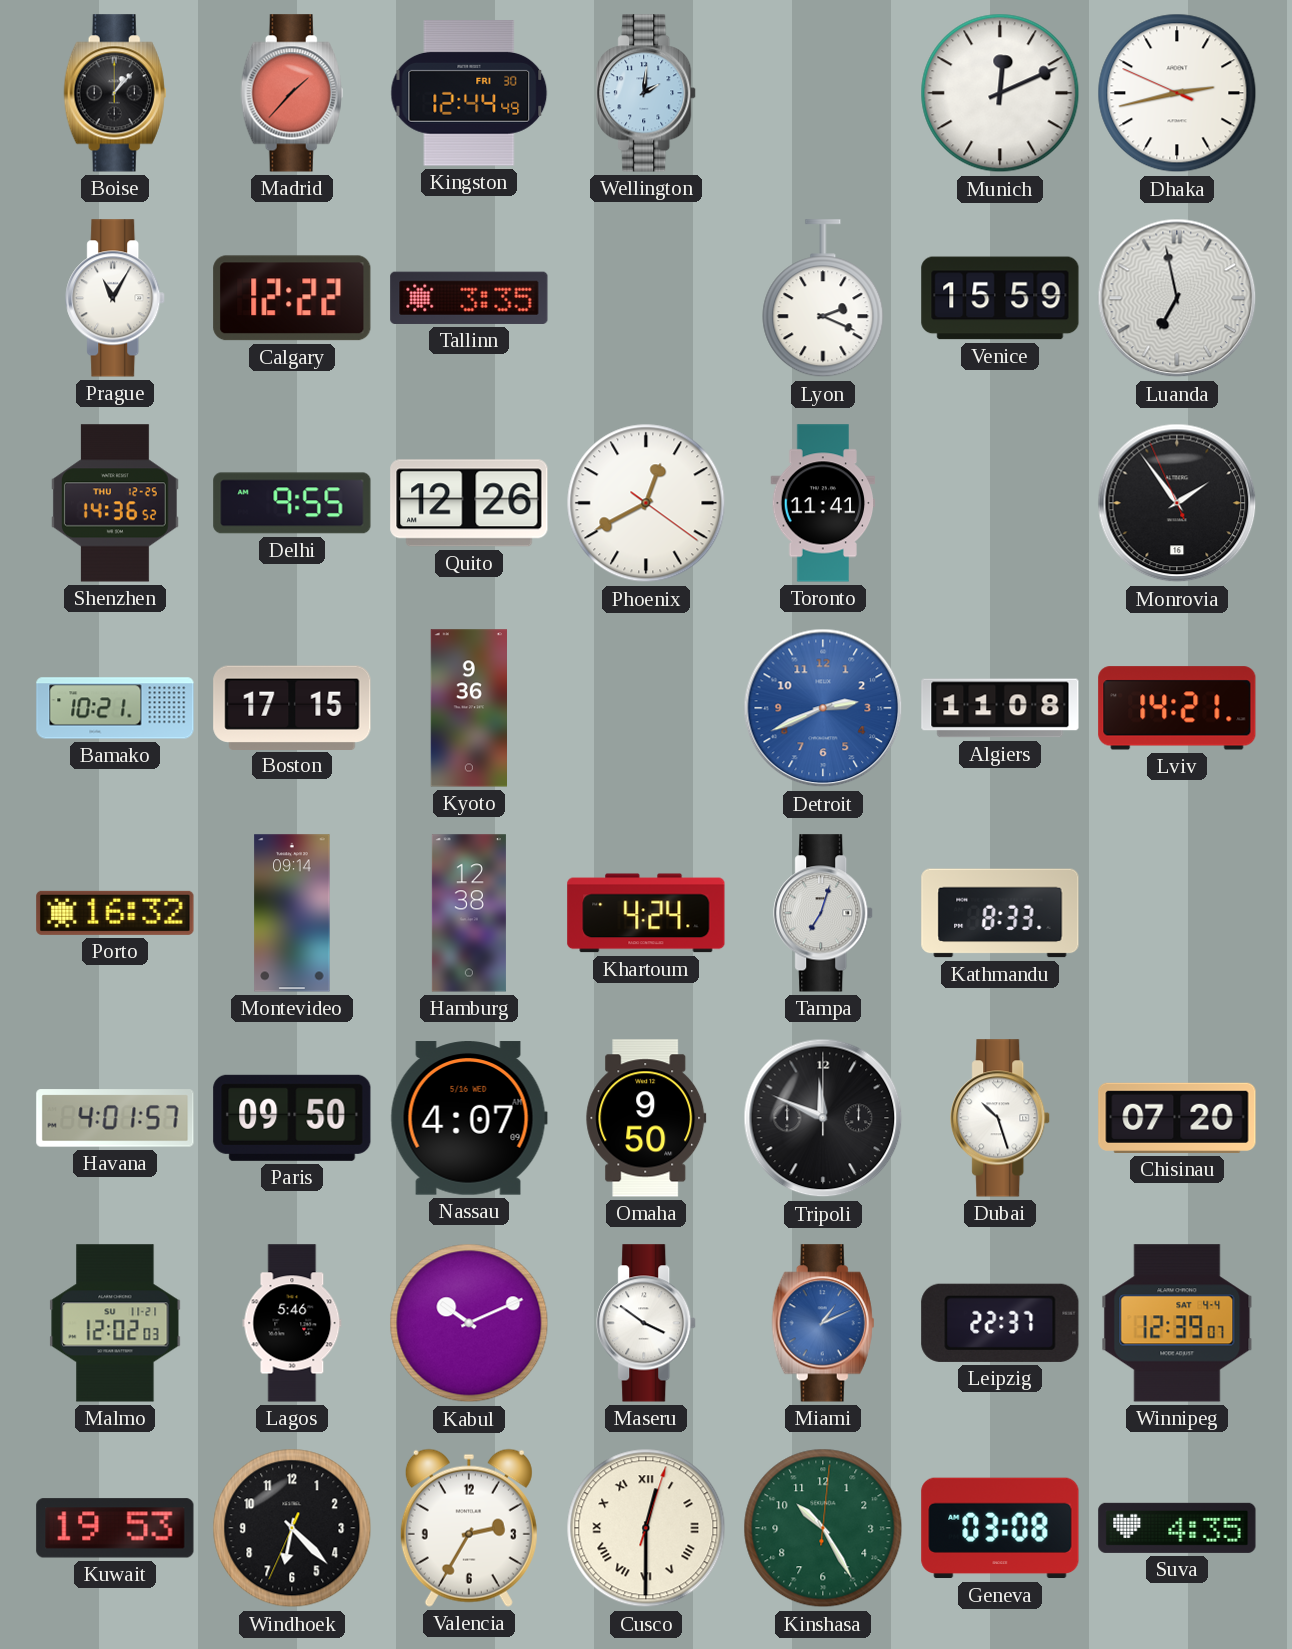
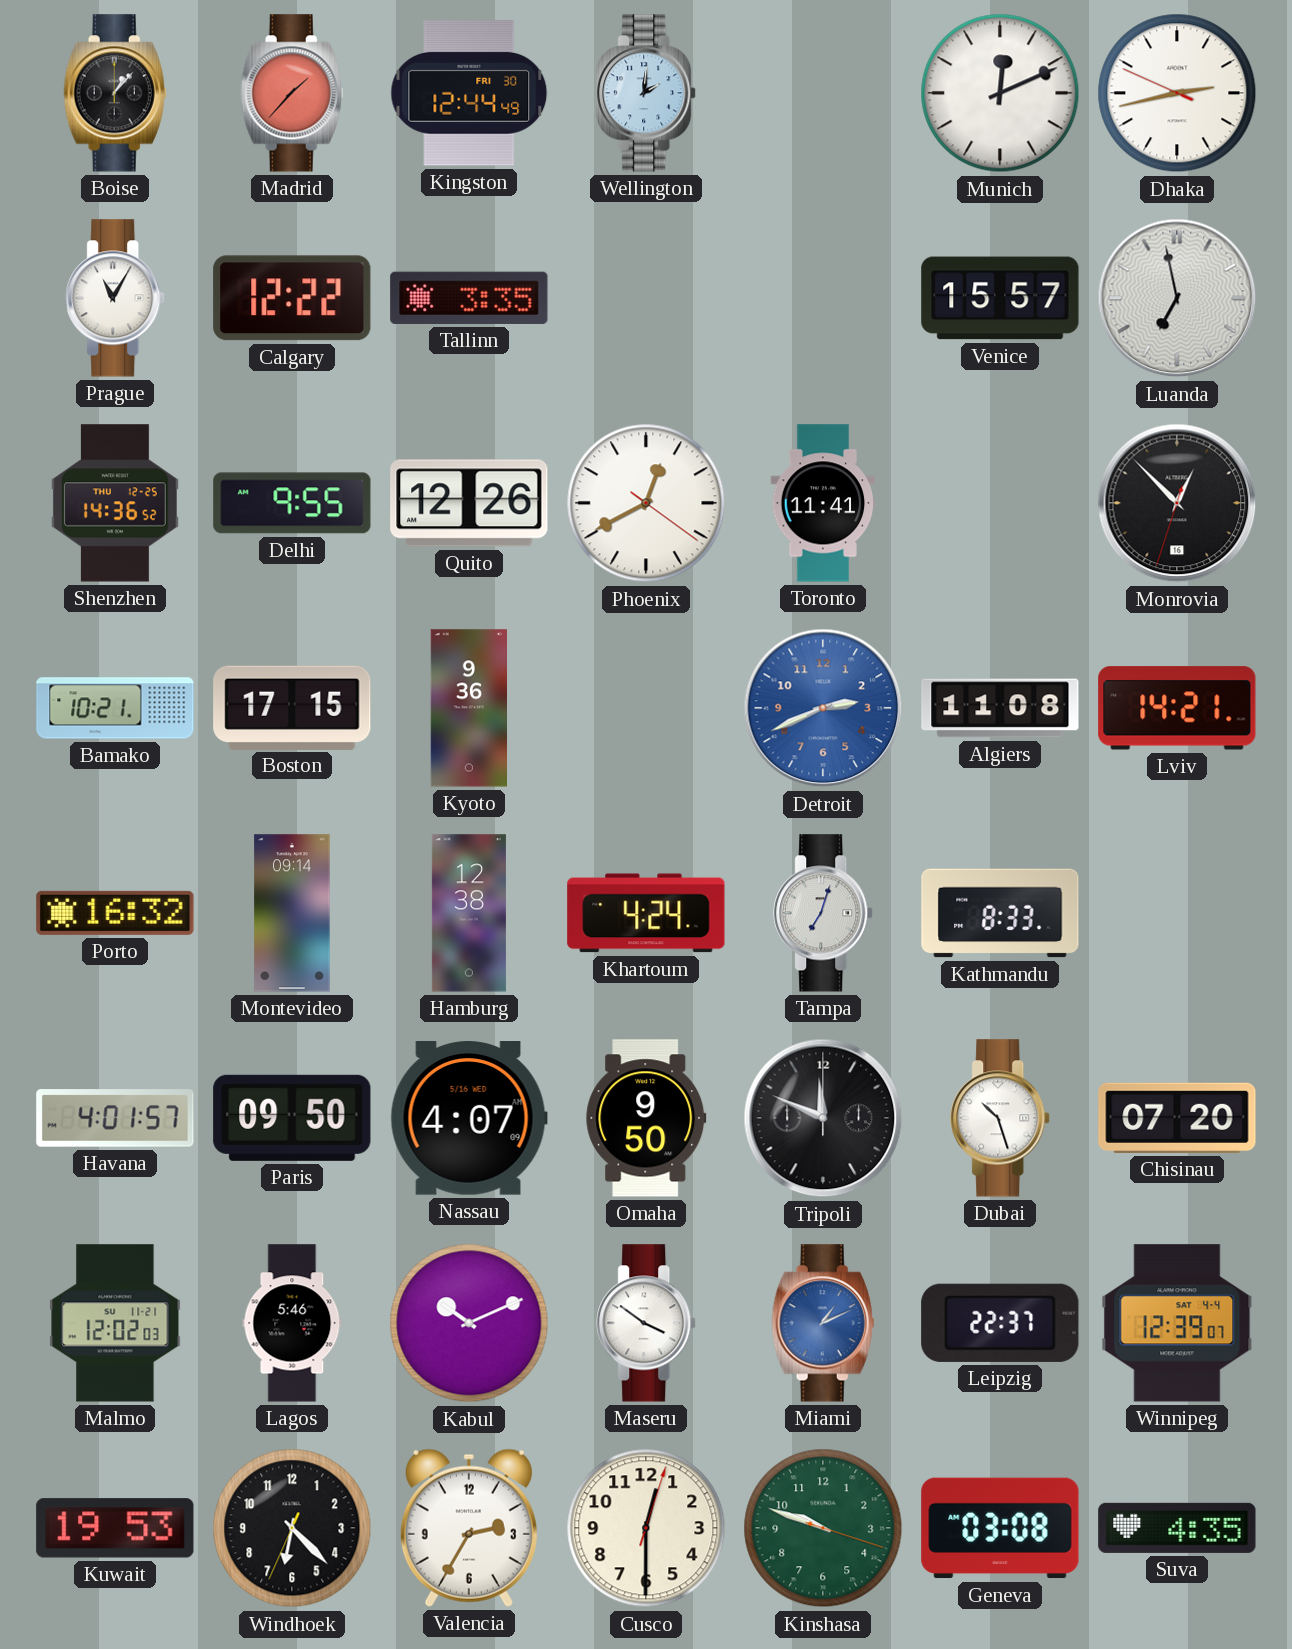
Lyon: 2:19 -> none
Venice: 15:59 -> 15:57
Monrovia: 1:53 -> 12:52
Cusco numerals: Roman -> Arabic
Kinshasa: 10:25 -> 9:48
